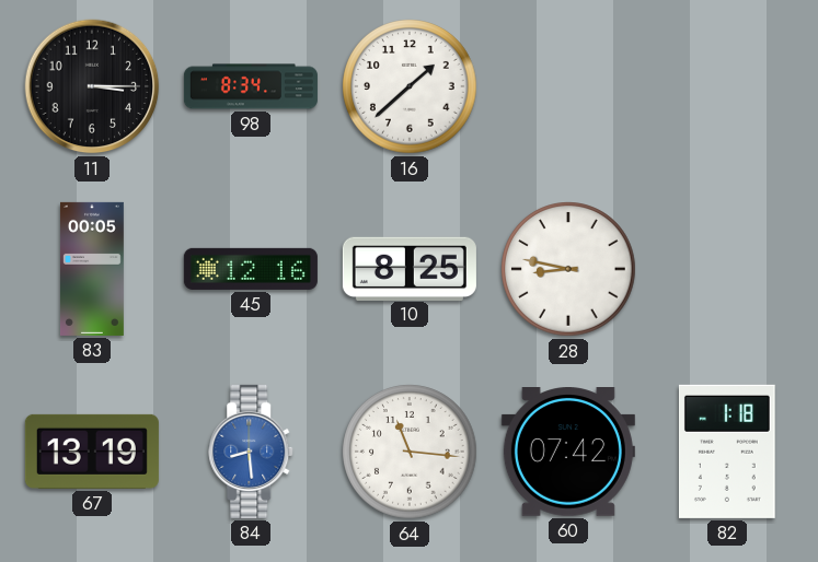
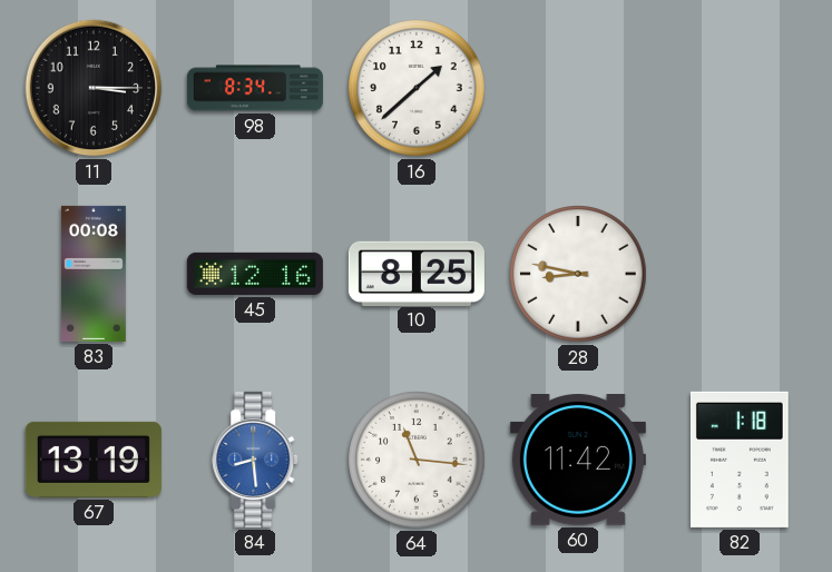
83: 00:05 -> 00:08
60: 07:42 -> 11:42
